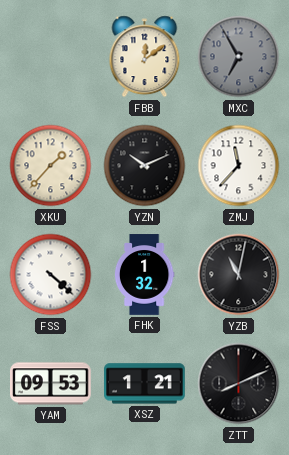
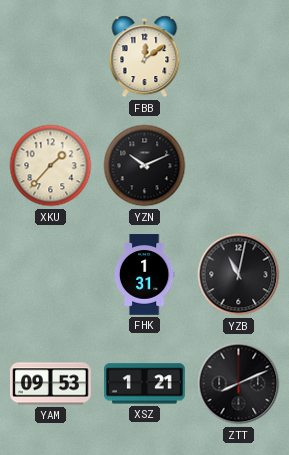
MXC: 6:55 -> none
ZMJ: 11:37 -> none
FSS: 4:22 -> none
FHK: 1:32 -> 1:31
